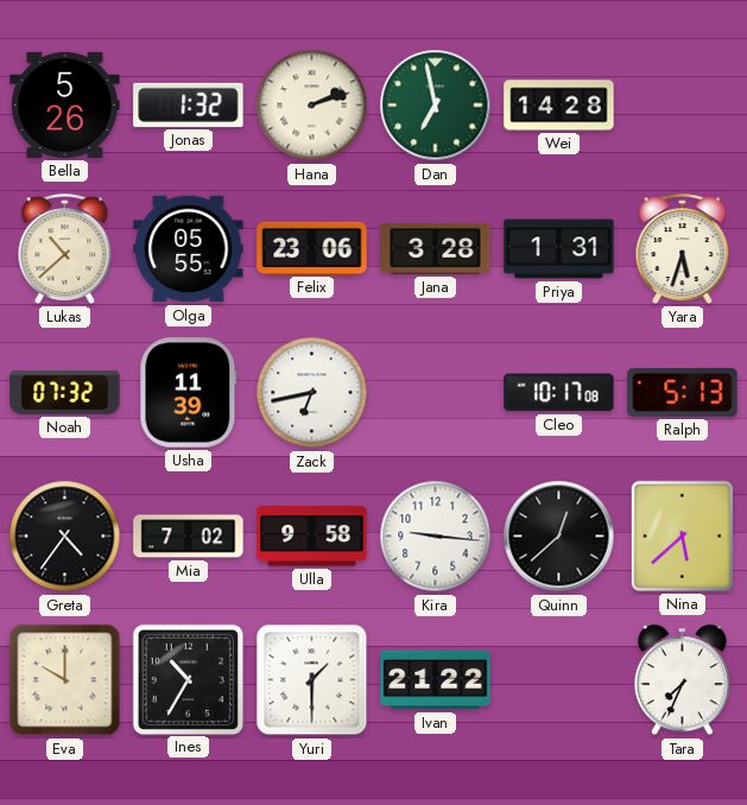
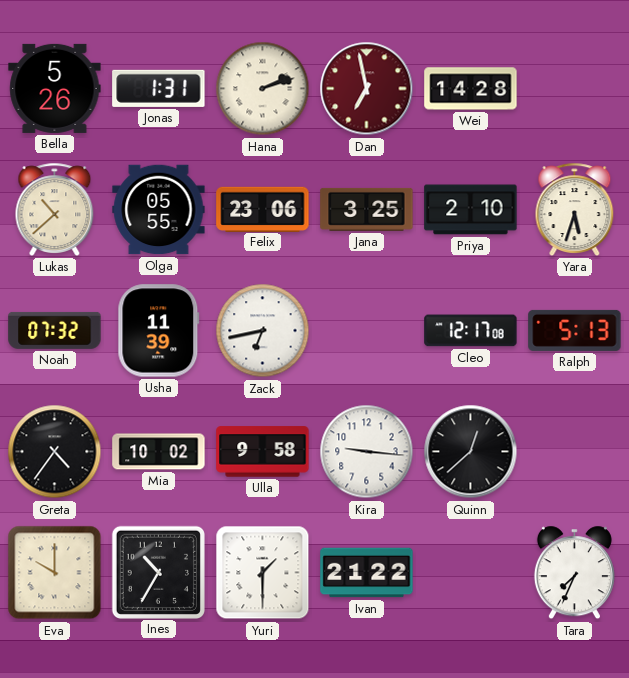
Jonas: 1:32 -> 1:31
Dan dial: green -> burgundy
Jana: 3:28 -> 3:25
Priya: 1:31 -> 2:10
Cleo: 10:17 -> 12:17
Mia: 7:02 -> 10:02
Nina: 5:38 -> none
